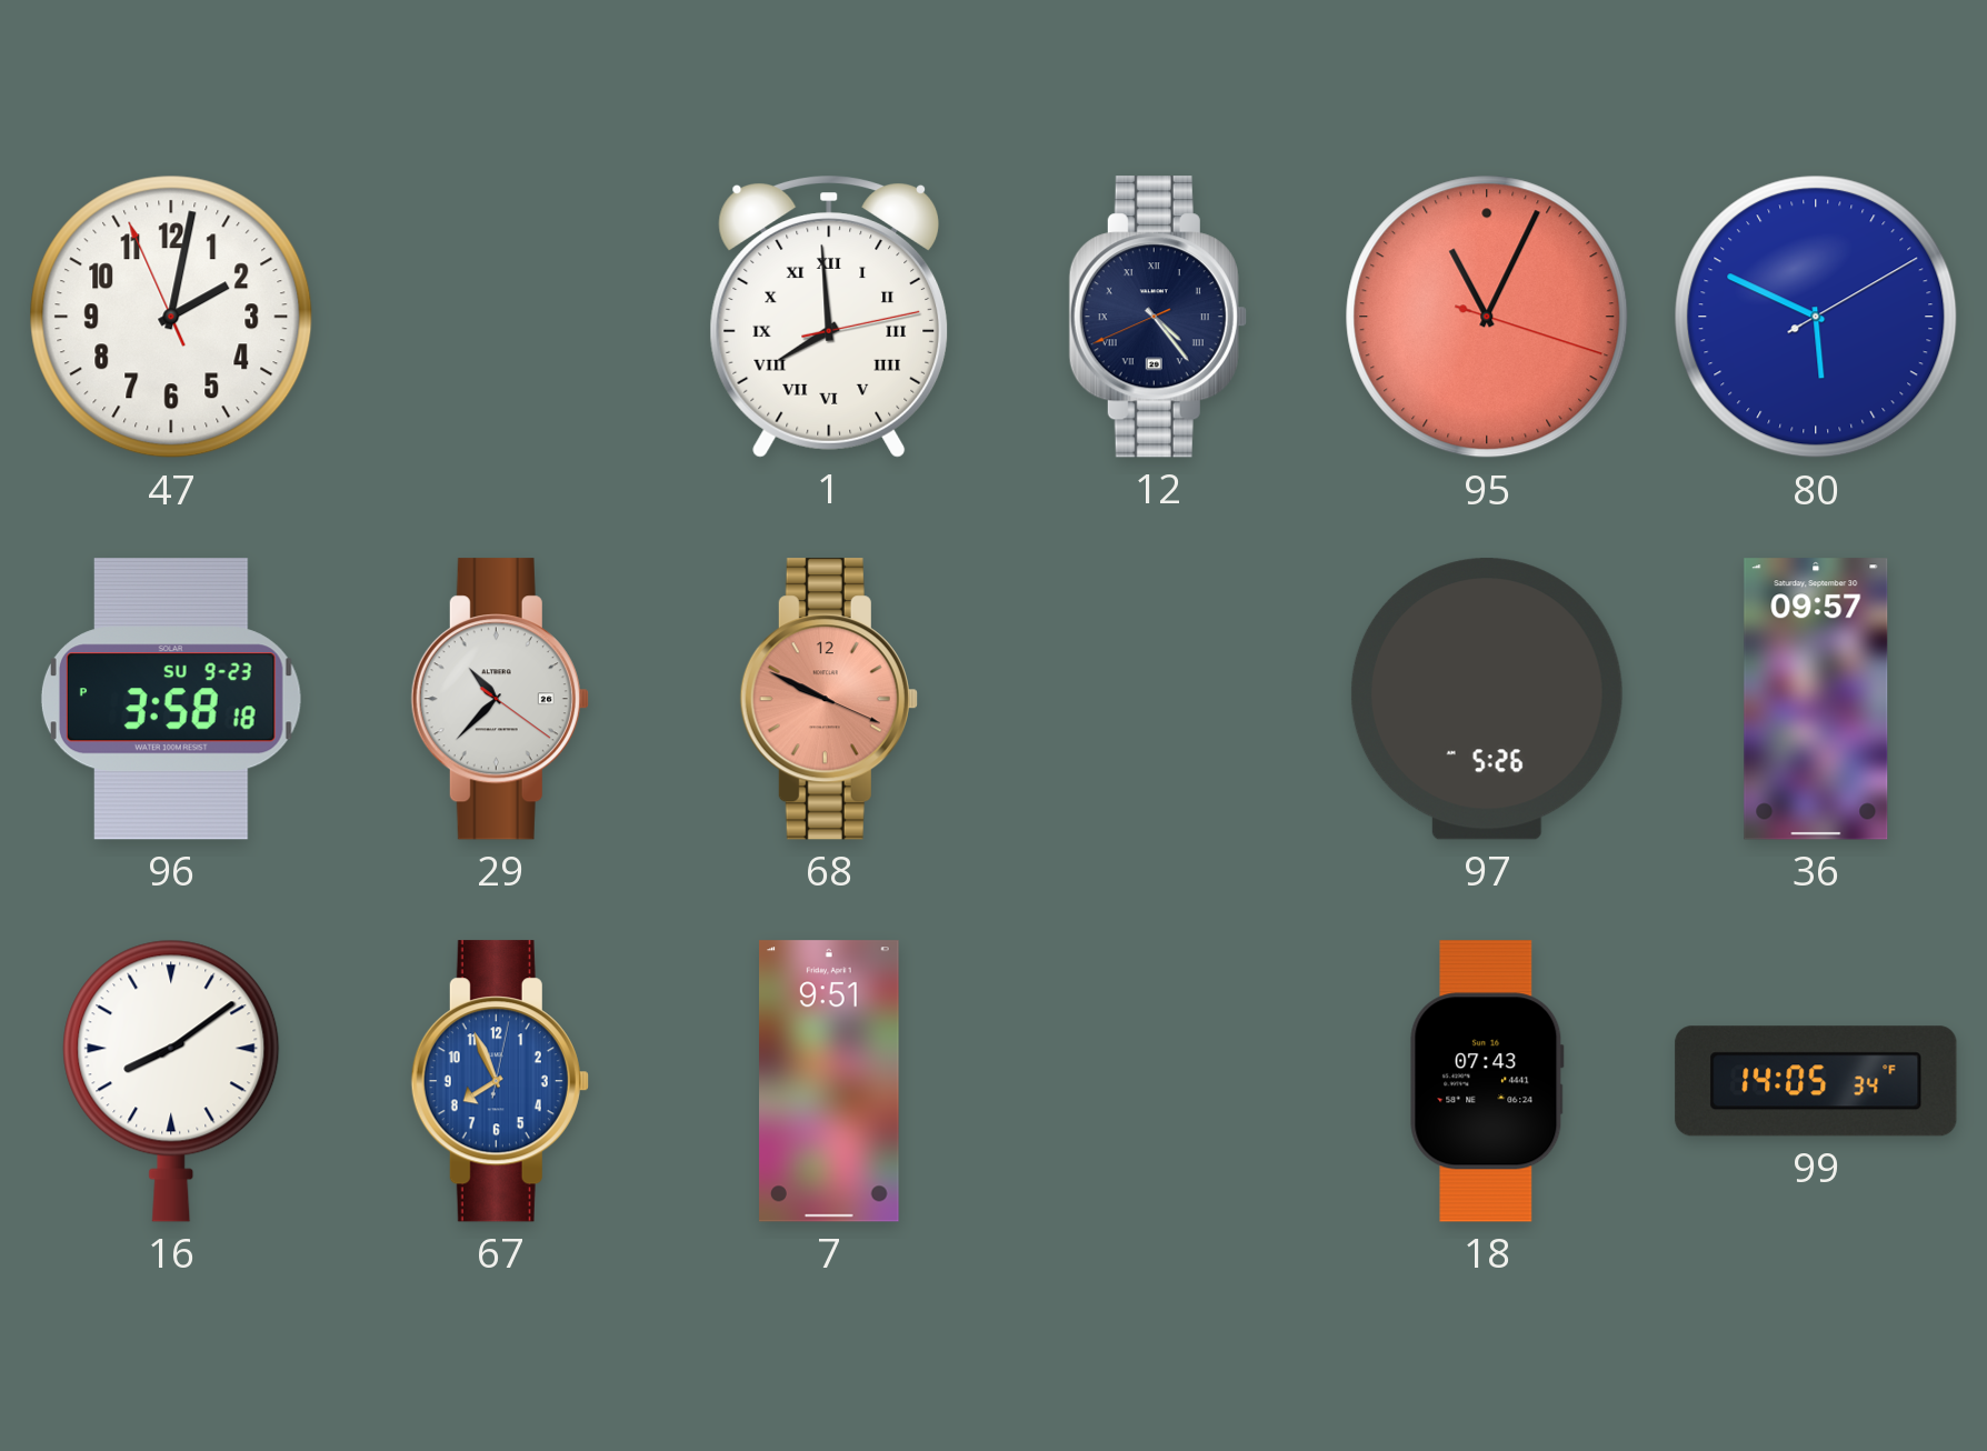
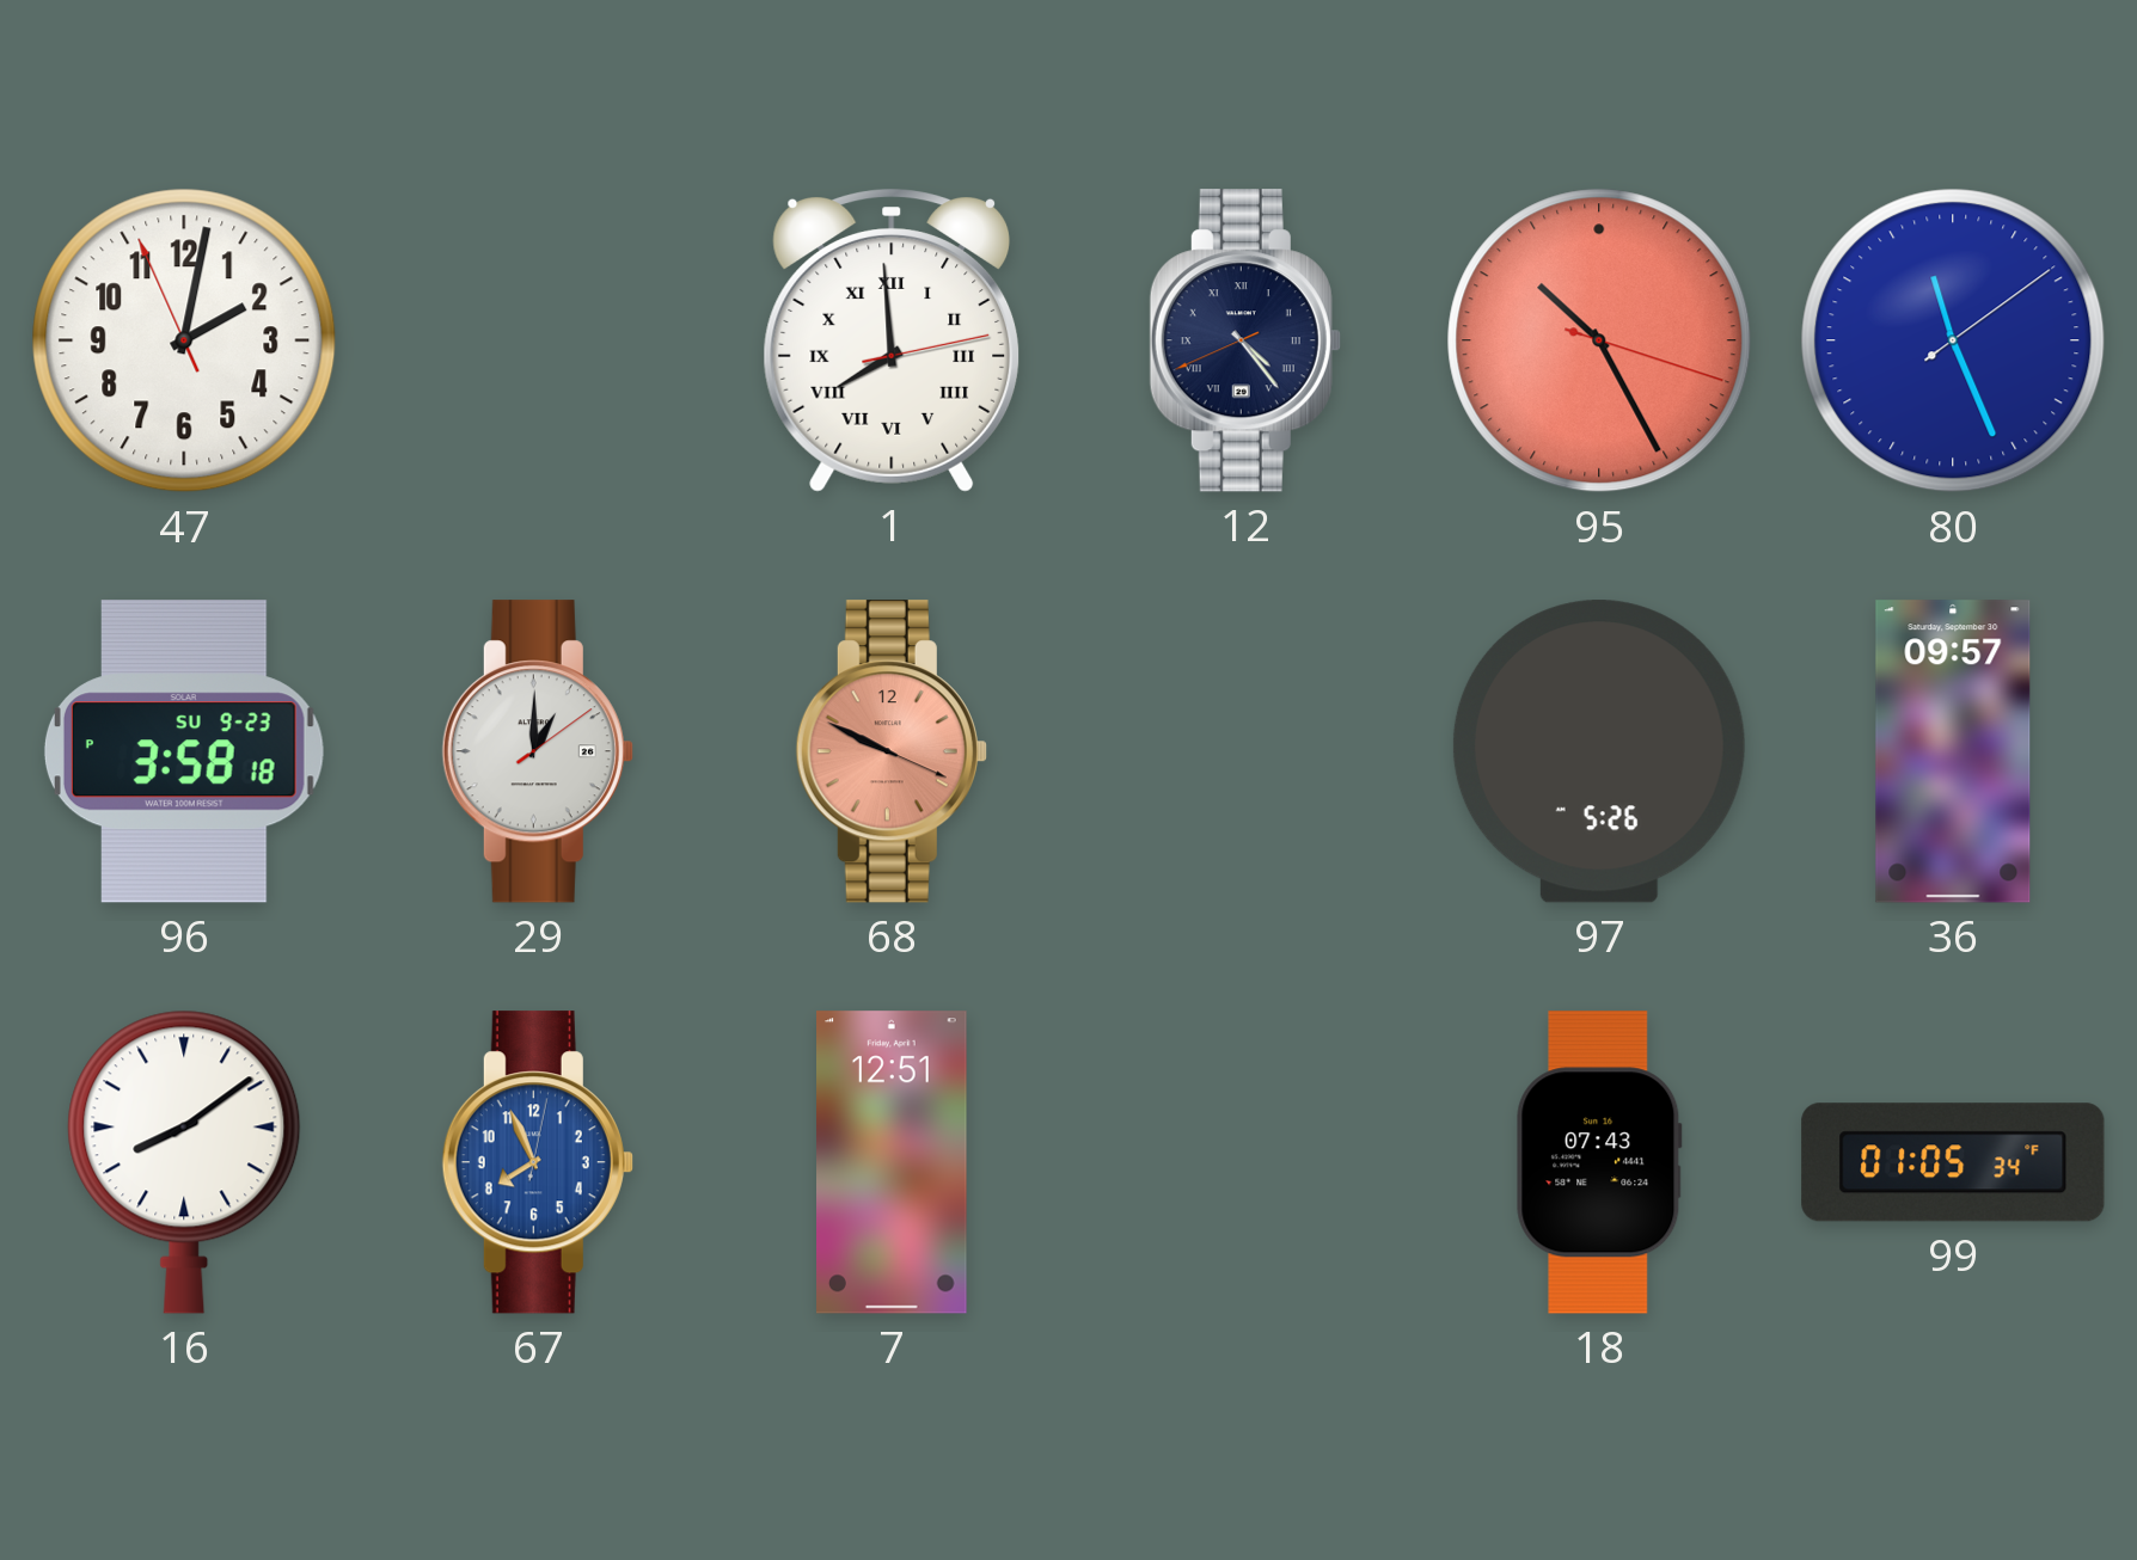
95: 11:04 -> 10:25
80: 5:49 -> 11:26
29: 10:37 -> 1:00
7: 9:51 -> 12:51
99: 14:05 -> 01:05
